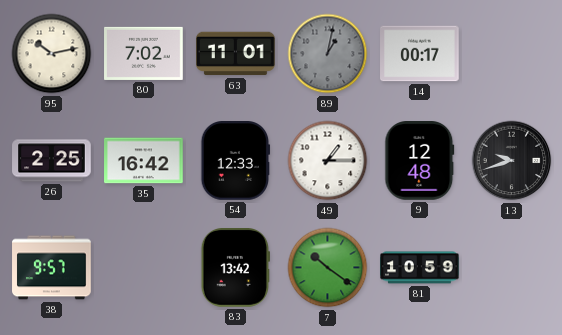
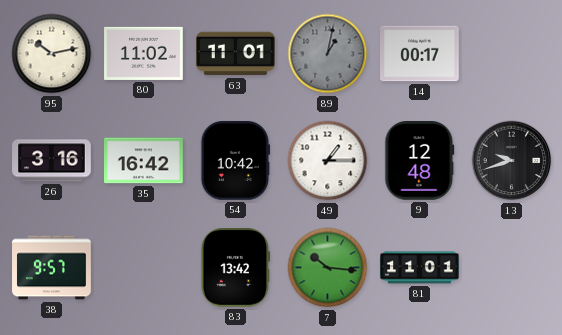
80: 7:02 -> 11:02
26: 2:25 -> 3:16
54: 12:33 -> 10:42
7: 10:21 -> 10:16
81: 10:59 -> 11:01
